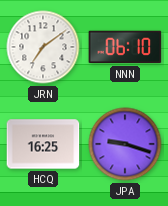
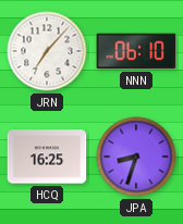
JRN: 7:09 -> 7:07
JPA: 9:18 -> 8:33
